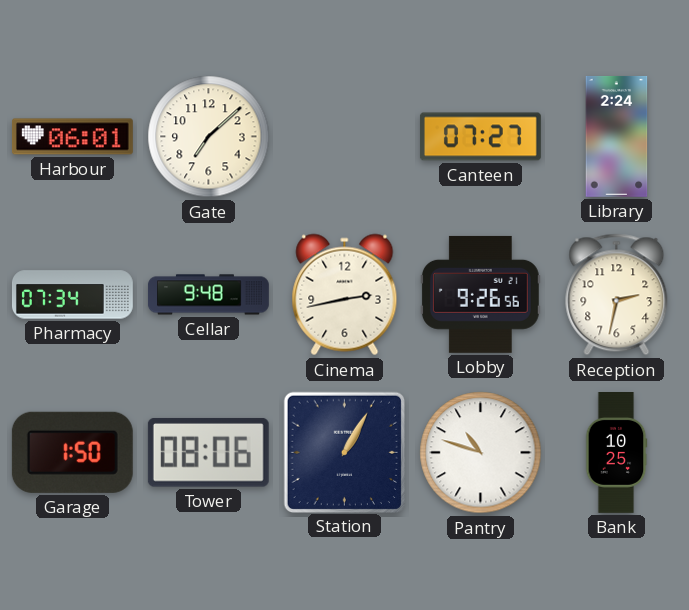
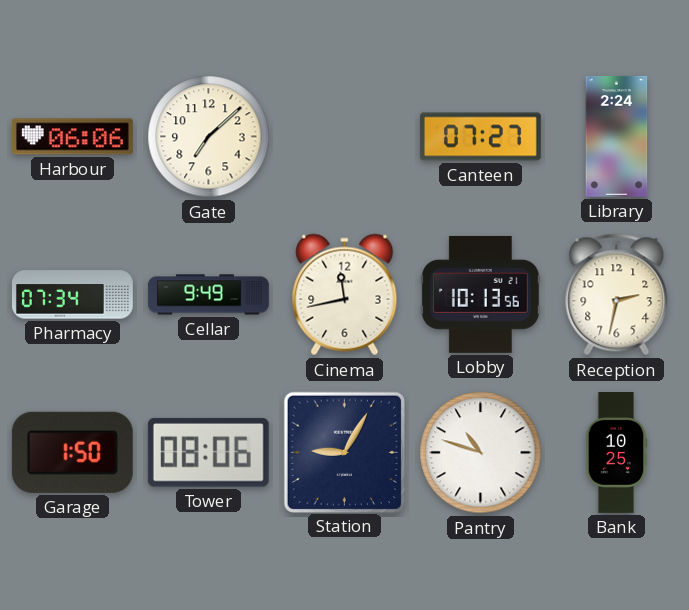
Harbour: 06:01 -> 06:06
Cellar: 9:48 -> 9:49
Cinema: 2:43 -> 11:43
Lobby: 9:26 -> 10:13
Station: 1:05 -> 9:05
